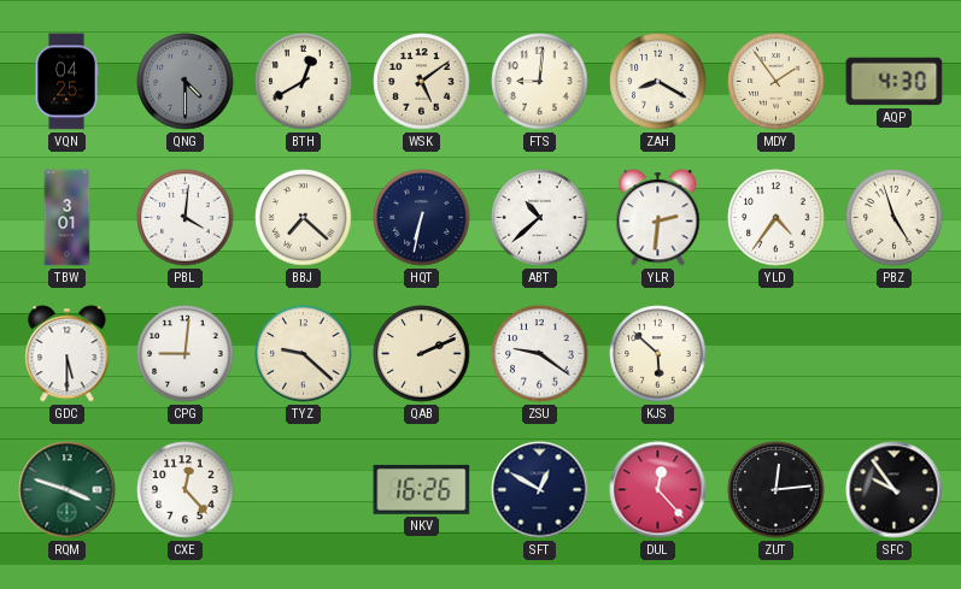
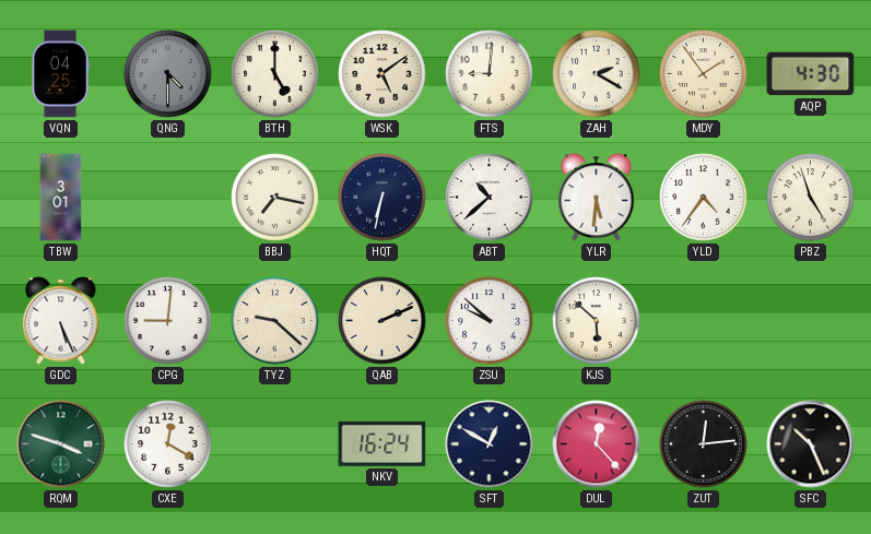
BTH: 12:40 -> 5:00
ZAH: 8:20 -> 2:20
PBL: 4:01 -> none
BBJ: 7:22 -> 7:17
YLR: 2:31 -> 5:31
GDC: 5:30 -> 5:26
ZSU: 9:21 -> 9:52
CXE: 12:23 -> 12:20
NKV: 16:26 -> 16:24
SFC: 9:54 -> 10:26
